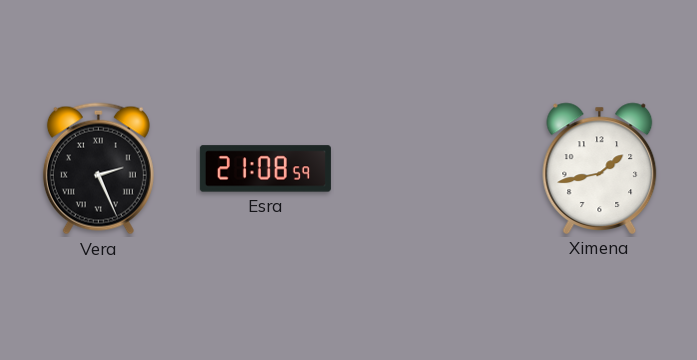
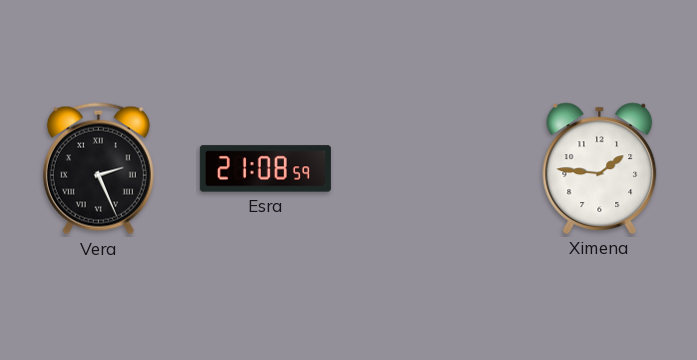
Ximena: 1:43 -> 1:46
